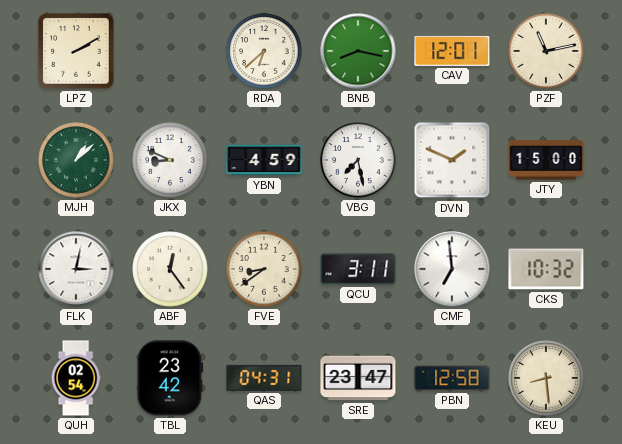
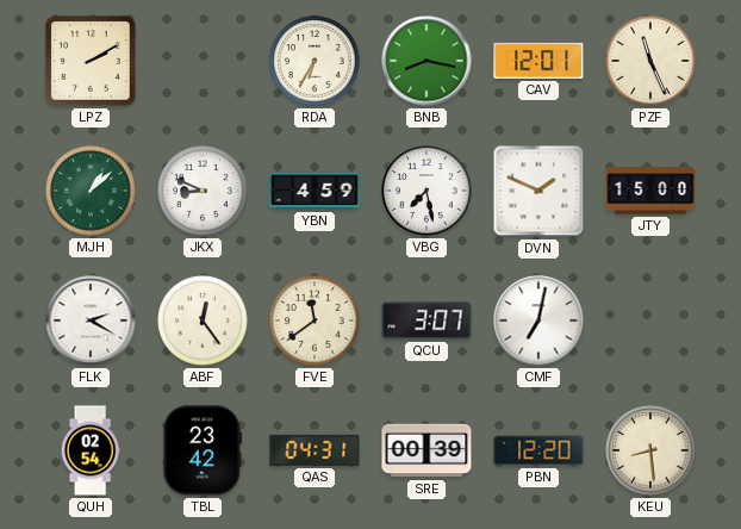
RDA: 6:38 -> 6:35
PZF: 11:13 -> 11:26
FLK: 3:02 -> 2:20
FVE: 8:39 -> 11:39
QCU: 3:11 -> 3:07
CMF: 6:59 -> 7:02
CKS: 10:32 -> none
SRE: 23:47 -> 00:39
PBN: 12:58 -> 12:20
